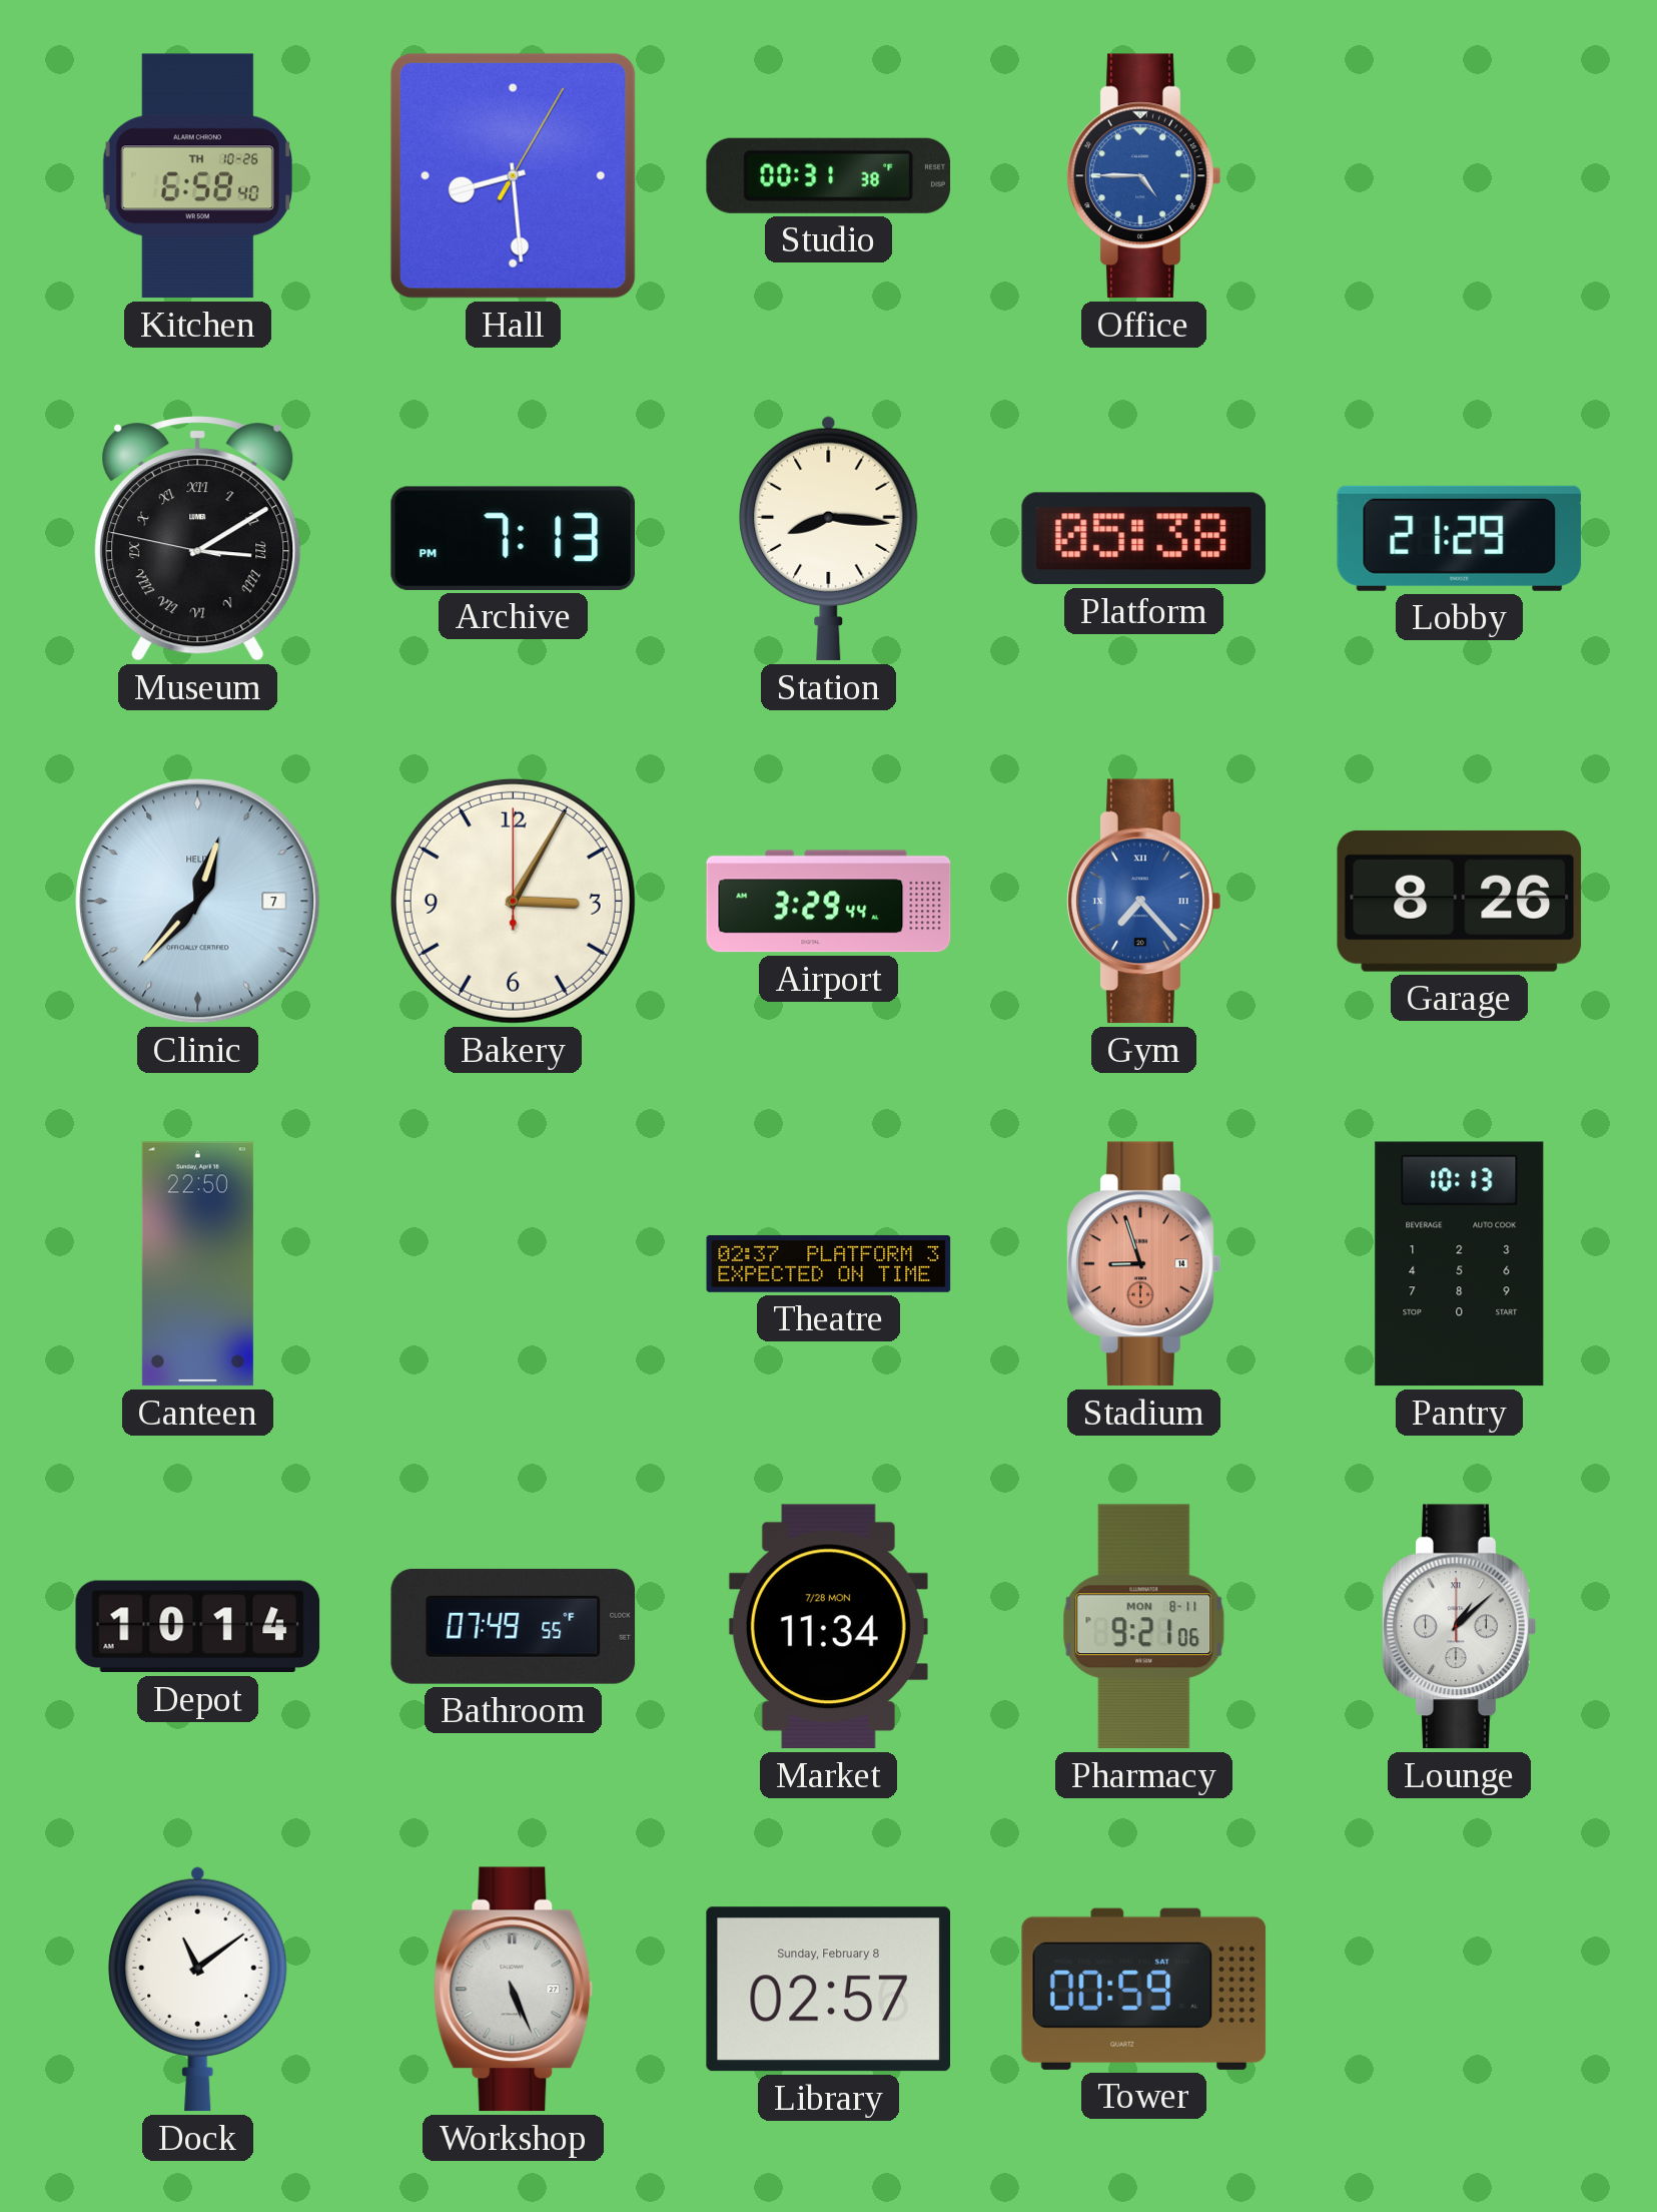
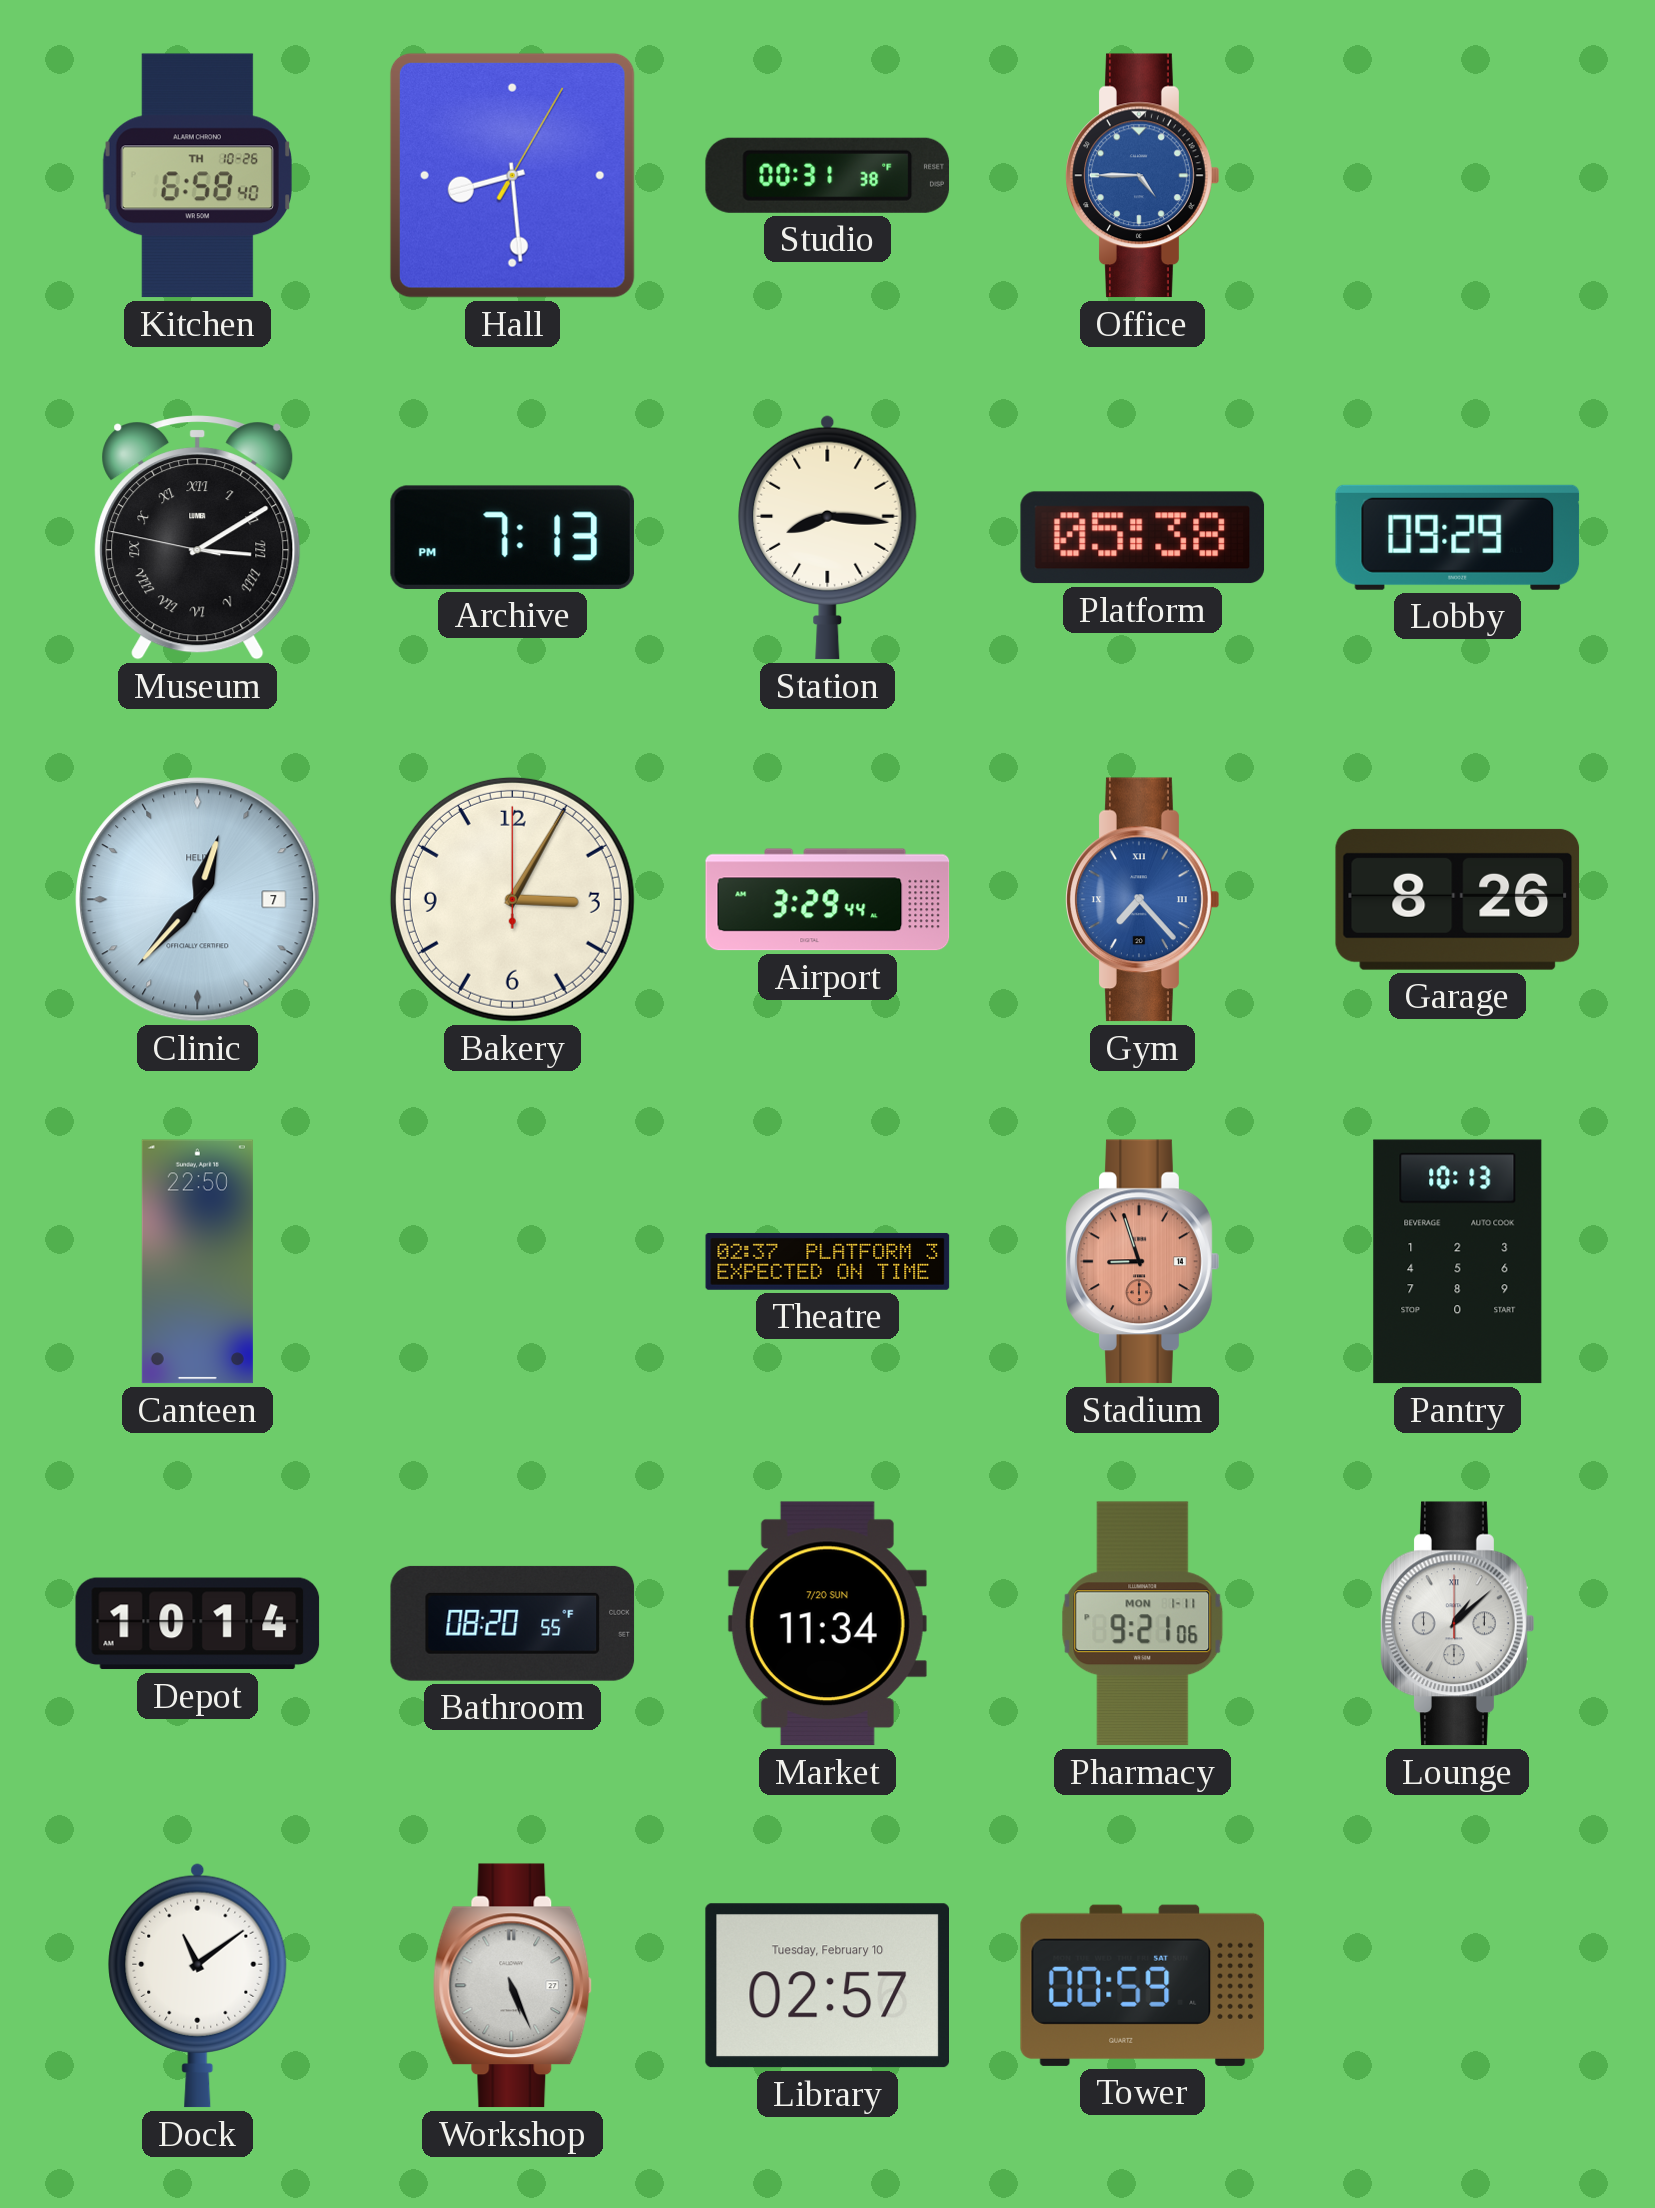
Lobby: 21:29 -> 09:29
Bathroom: 07:49 -> 08:20
Market date: 7/28 MON -> 7/20 SUN
Pharmacy date: MON 8-11 -> MON 1-11
Library date: Sunday, February 8 -> Tuesday, February 10
